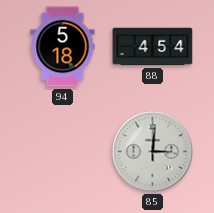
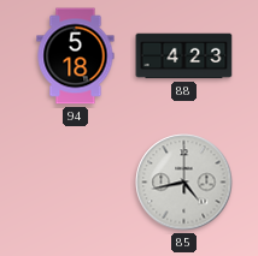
88: 4:54 -> 4:23
85: 3:01 -> 4:43
